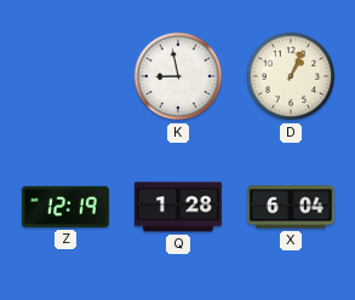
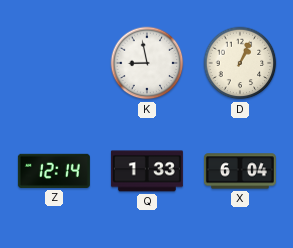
Z: 12:19 -> 12:14
Q: 1:28 -> 1:33
